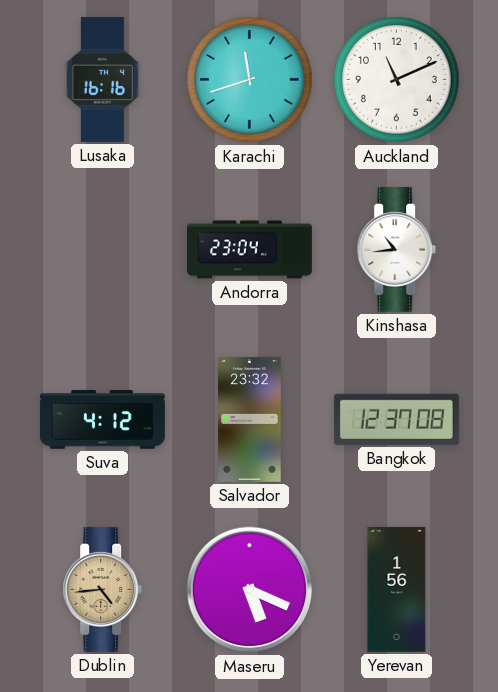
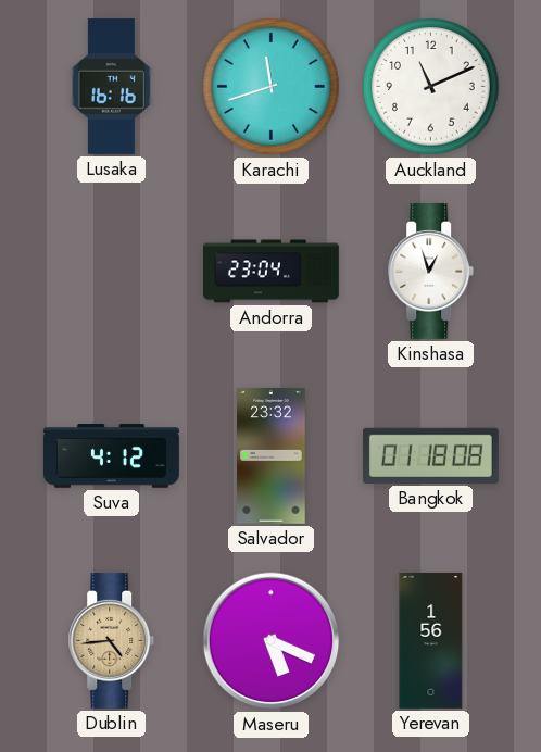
Kinshasa: 10:44 -> 12:57
Bangkok: 12:37 -> 01:18
